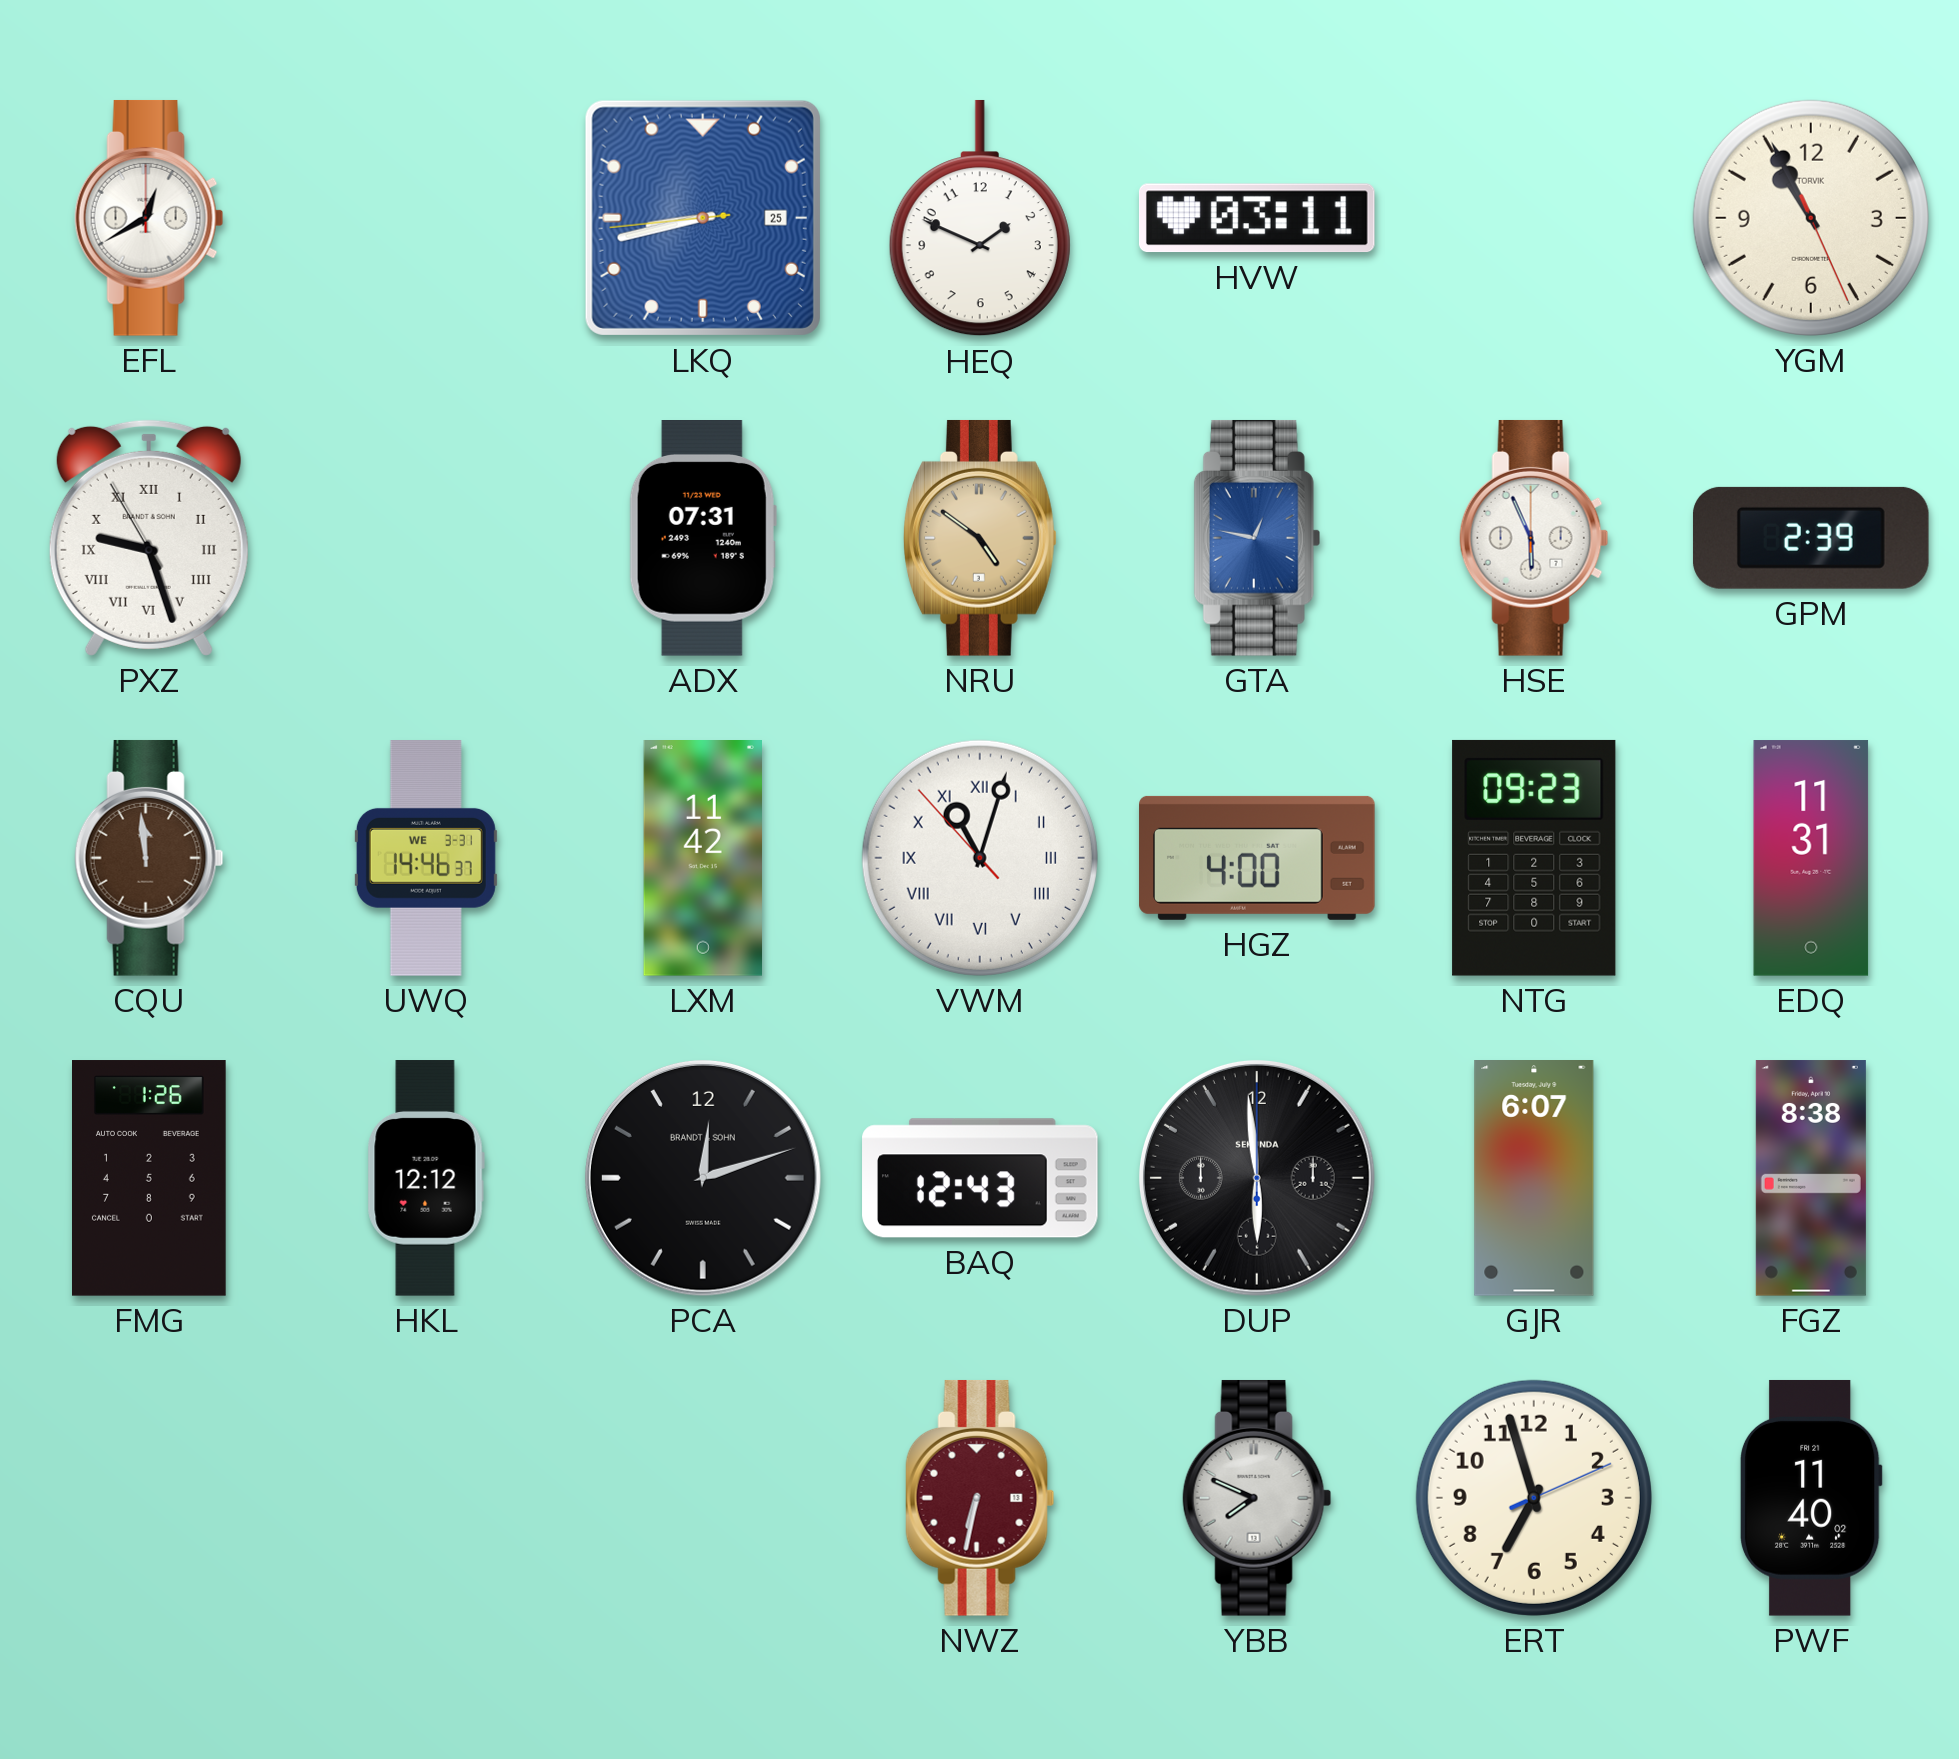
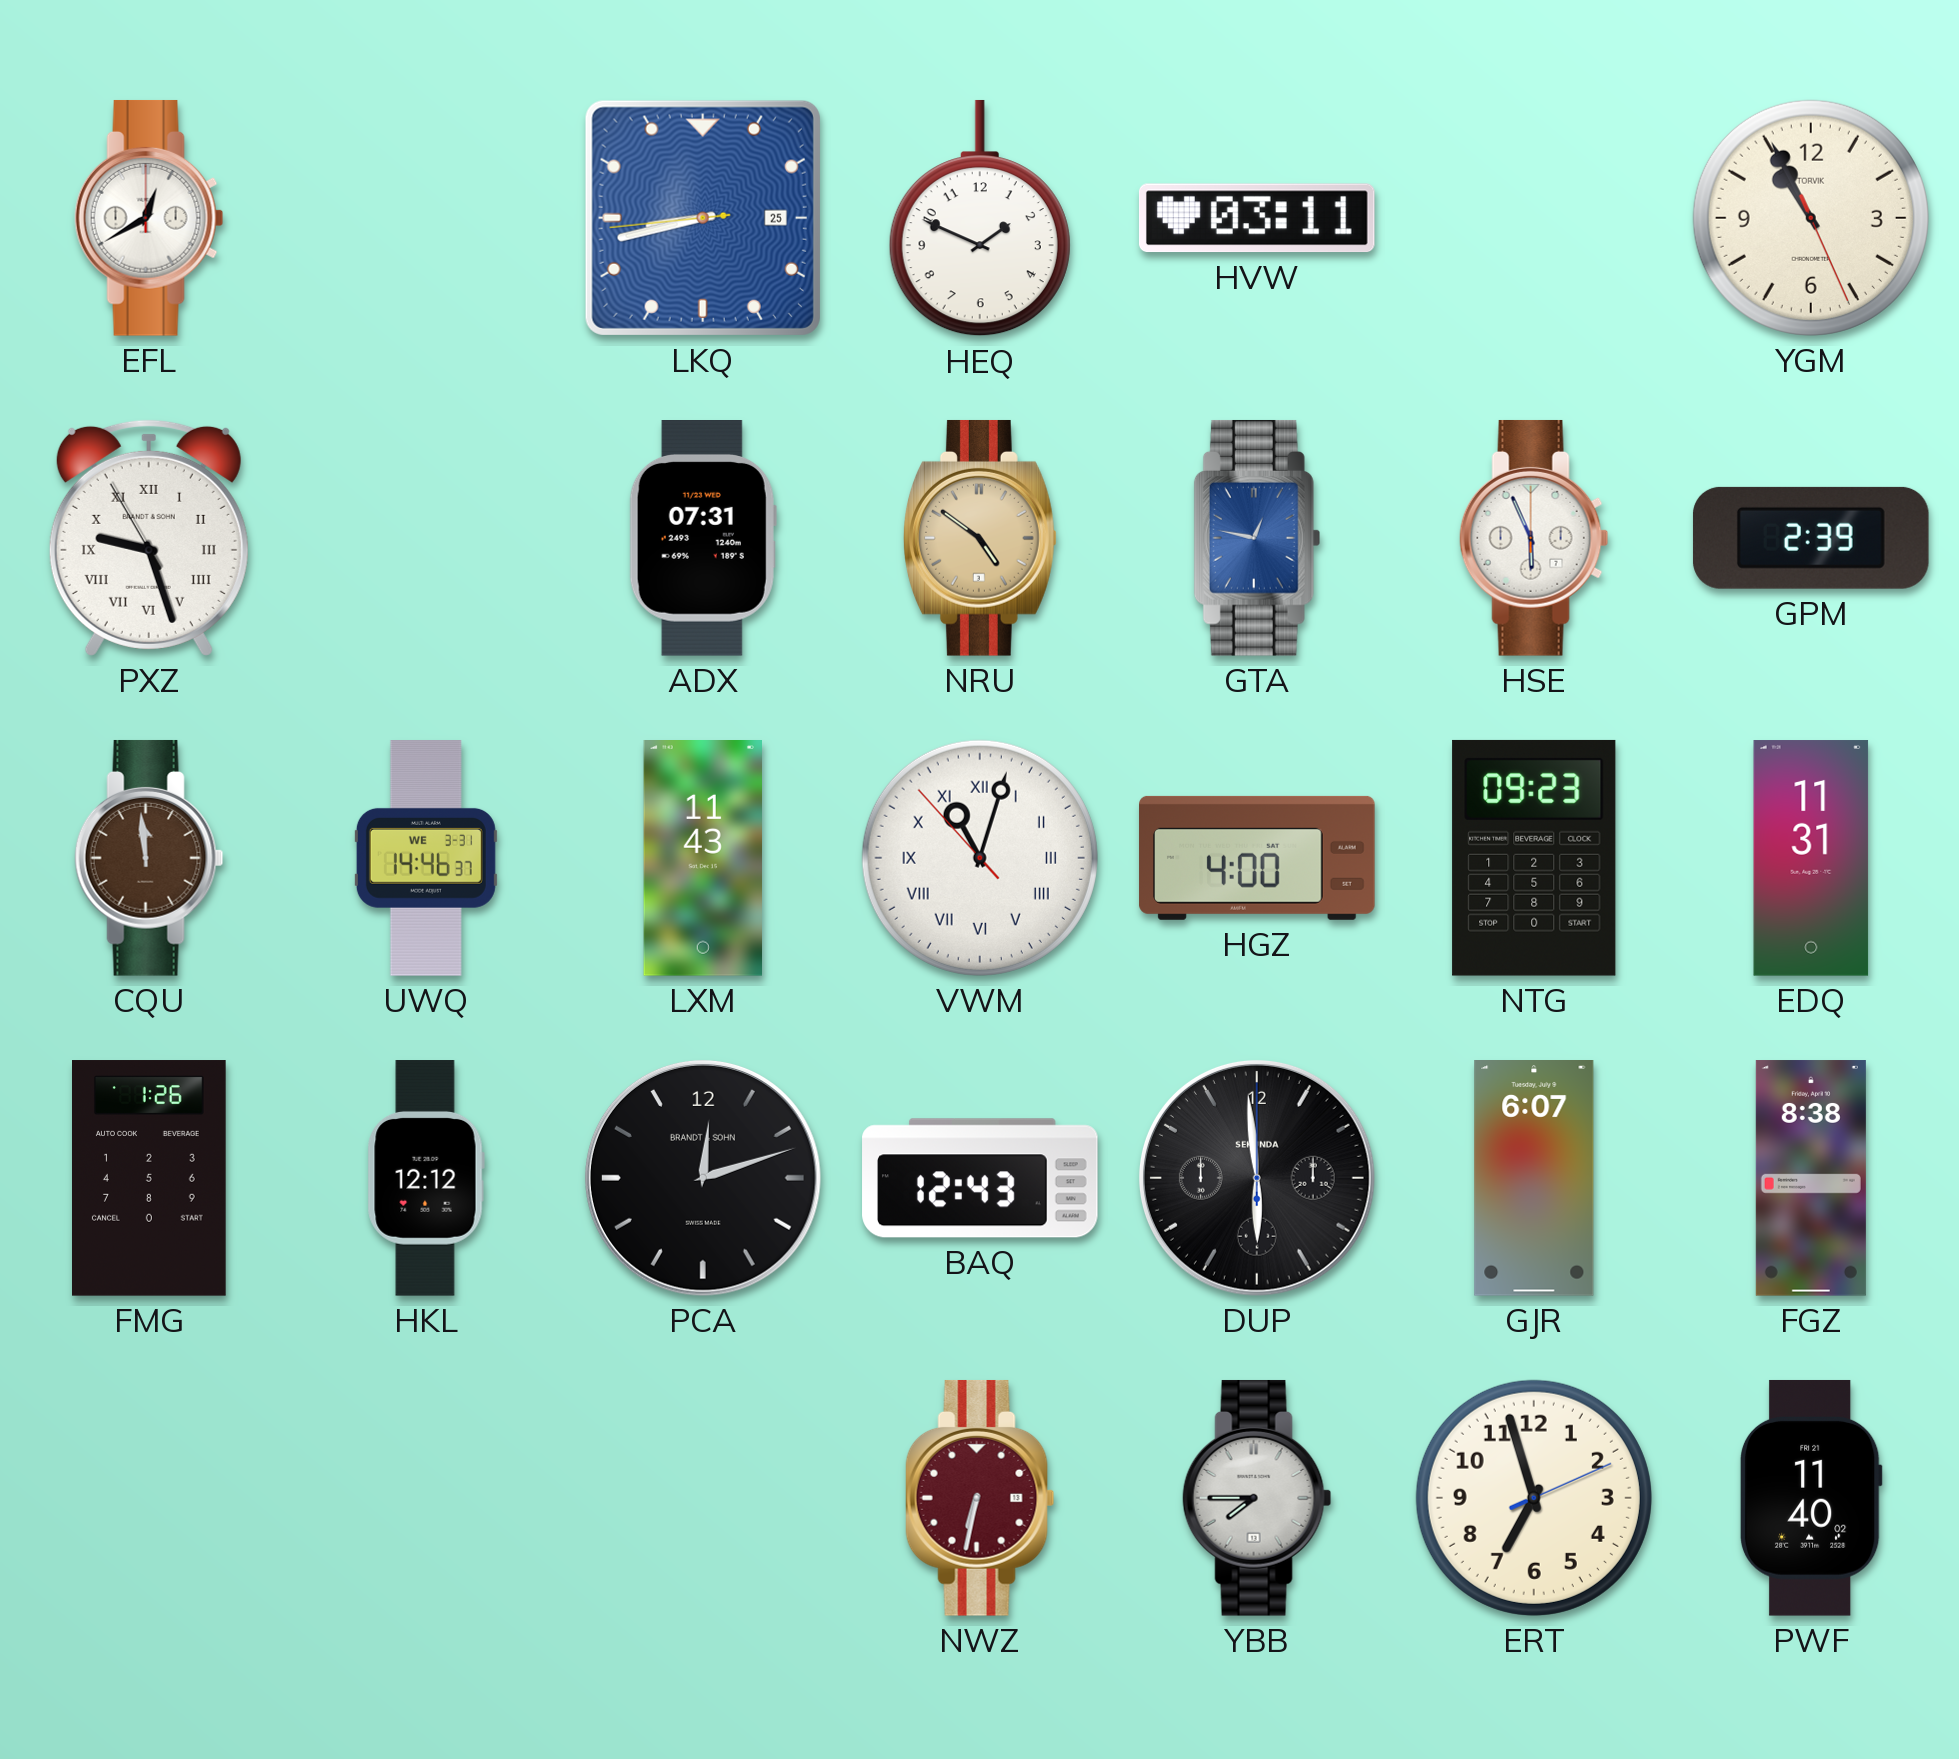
LXM: 11:42 -> 11:43
YBB: 7:49 -> 7:45
